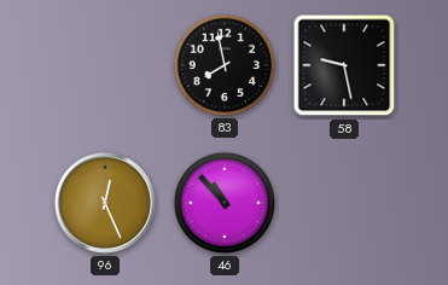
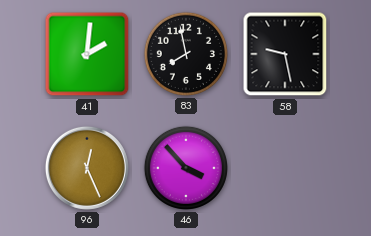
41: none -> 2:01
46: 10:53 -> 3:53
